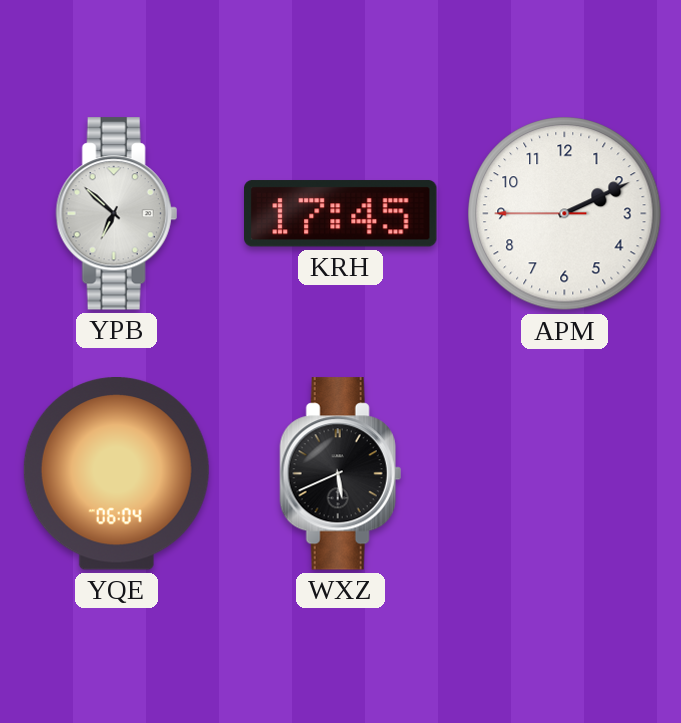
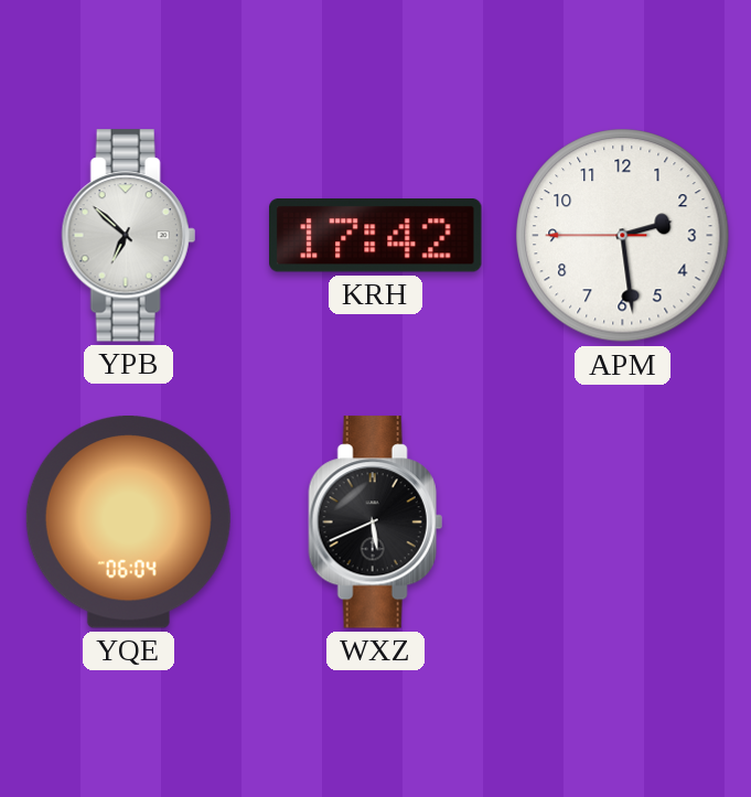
KRH: 17:45 -> 17:42
APM: 2:10 -> 2:28
